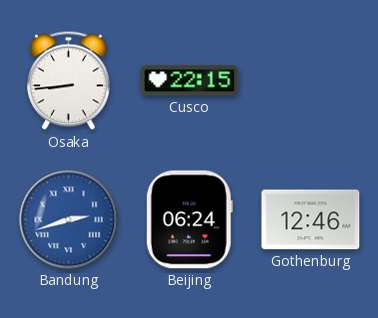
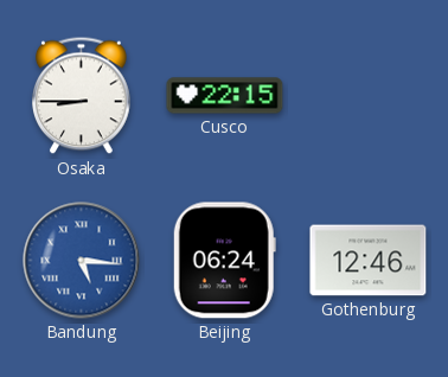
Osaka: 8:44 -> 8:45
Bandung: 2:42 -> 5:16
